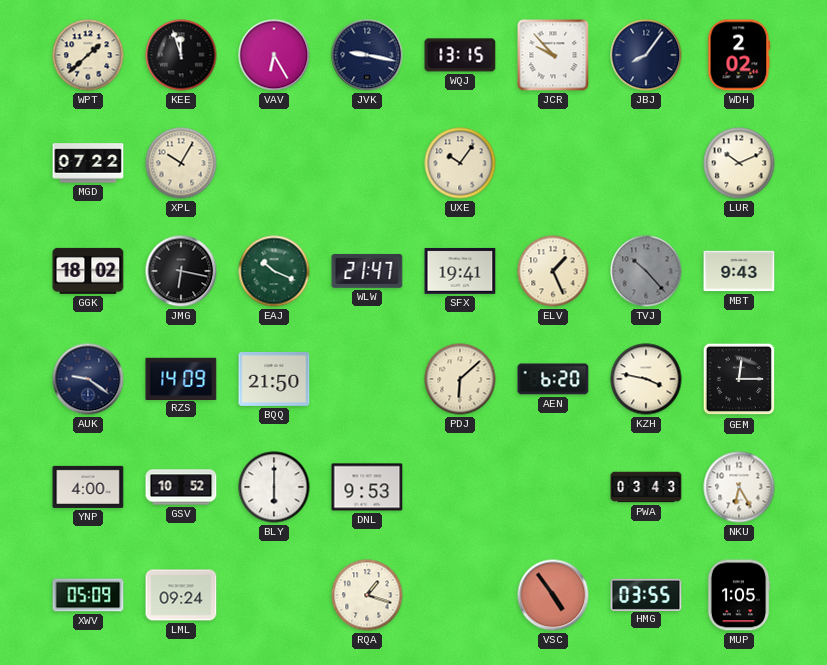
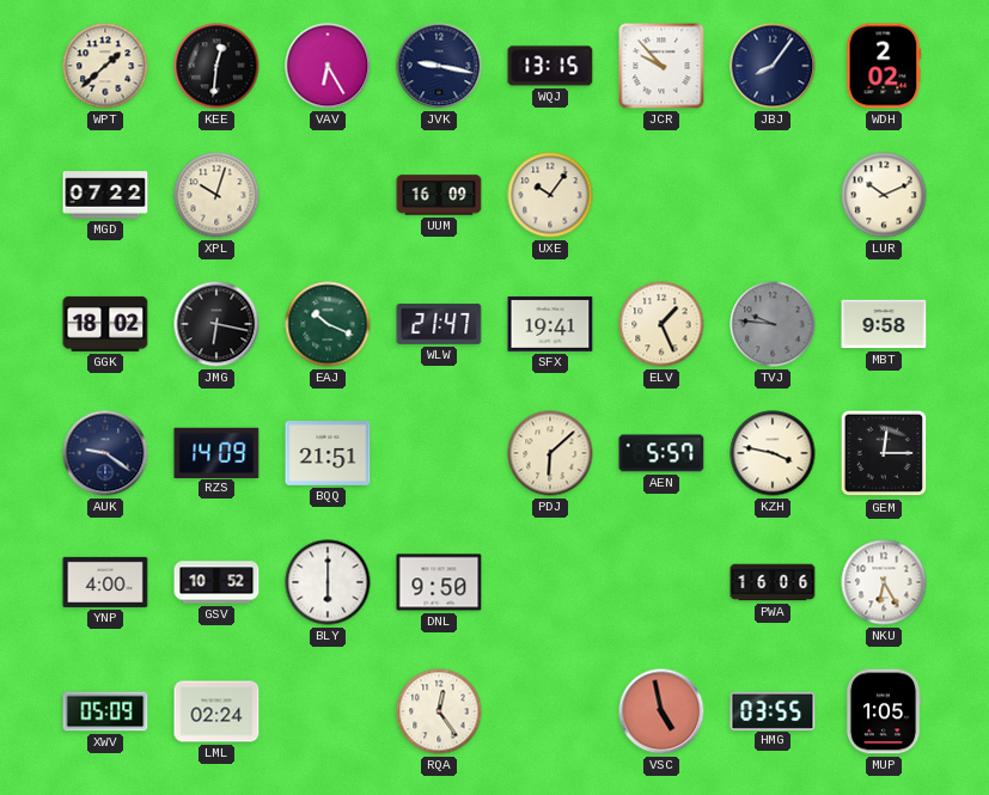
KEE: 11:57 -> 12:31
XPL: 10:05 -> 10:03
UUM: none -> 16:09
TVJ: 10:23 -> 9:46
MBT: 9:43 -> 9:58
BQQ: 21:50 -> 21:51
AEN: 6:20 -> 5:57
DNL: 9:53 -> 9:50
PWA: 03:43 -> 16:06
LML: 09:24 -> 02:24
RQA: 1:18 -> 12:24
VSC: 4:54 -> 4:58
